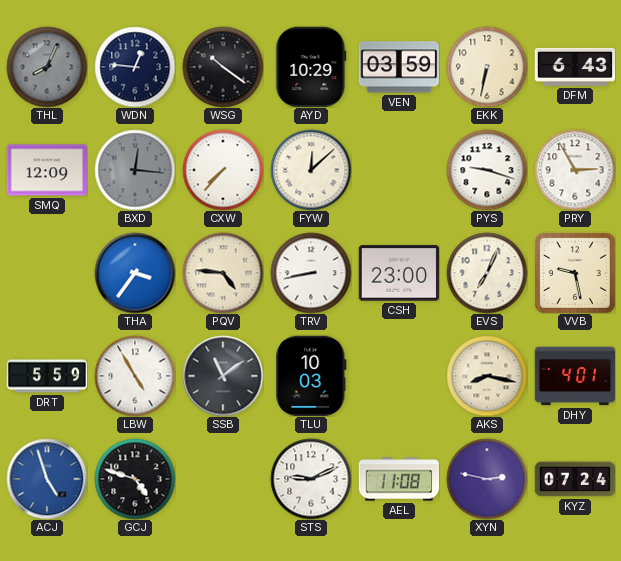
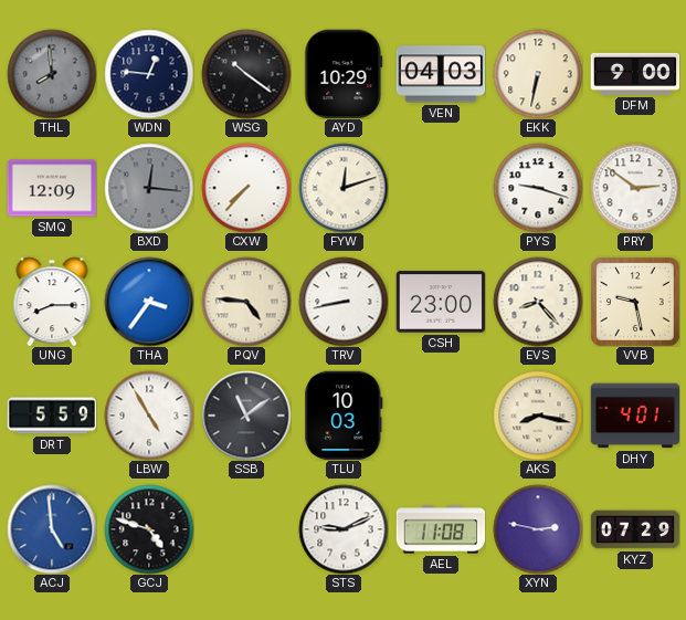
THL: 8:04 -> 7:59
VEN: 03:59 -> 04:03
DFM: 6:43 -> 9:00
FYW: 12:08 -> 12:12
PRY: 2:55 -> 2:51
UNG: none -> 8:15
EVS: 7:04 -> 8:23
ACJ: 4:57 -> 4:59
KYZ: 07:24 -> 07:29
